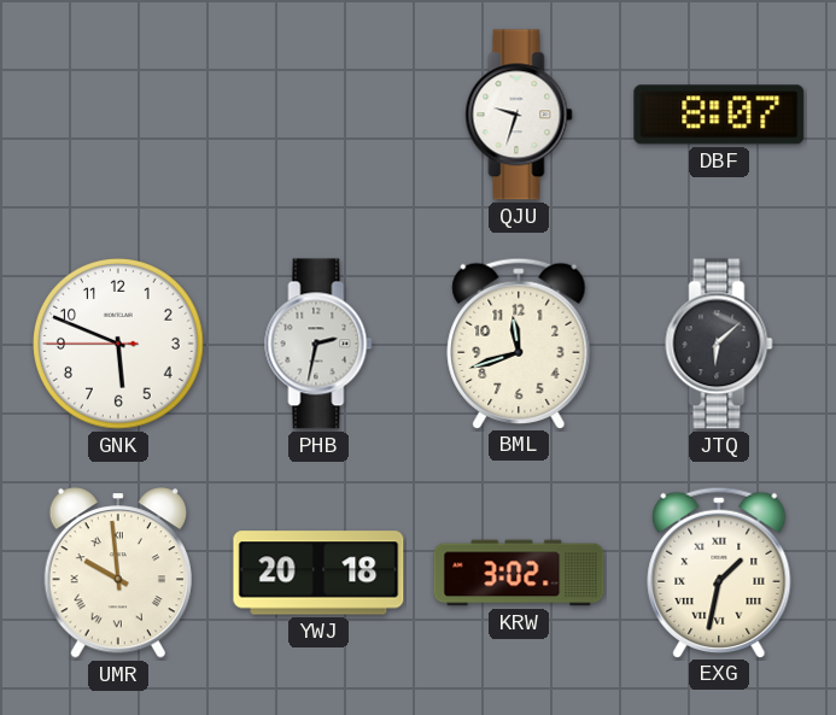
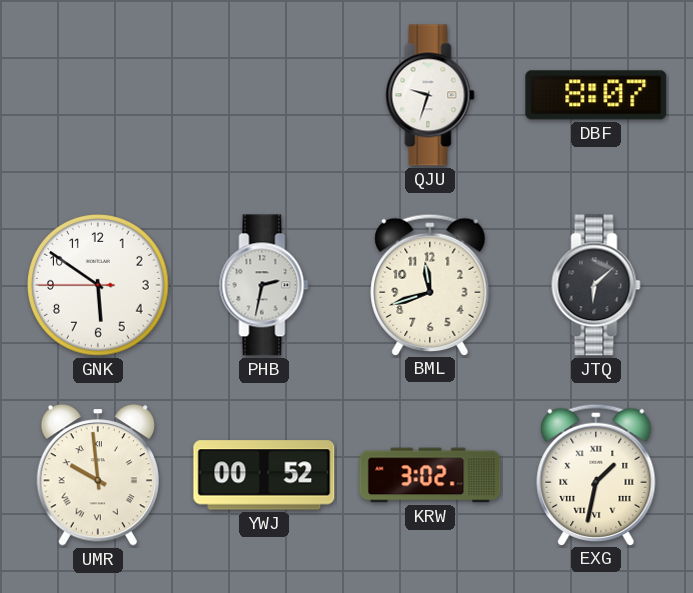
GNK: 5:48 -> 5:50
YWJ: 20:18 -> 00:52
